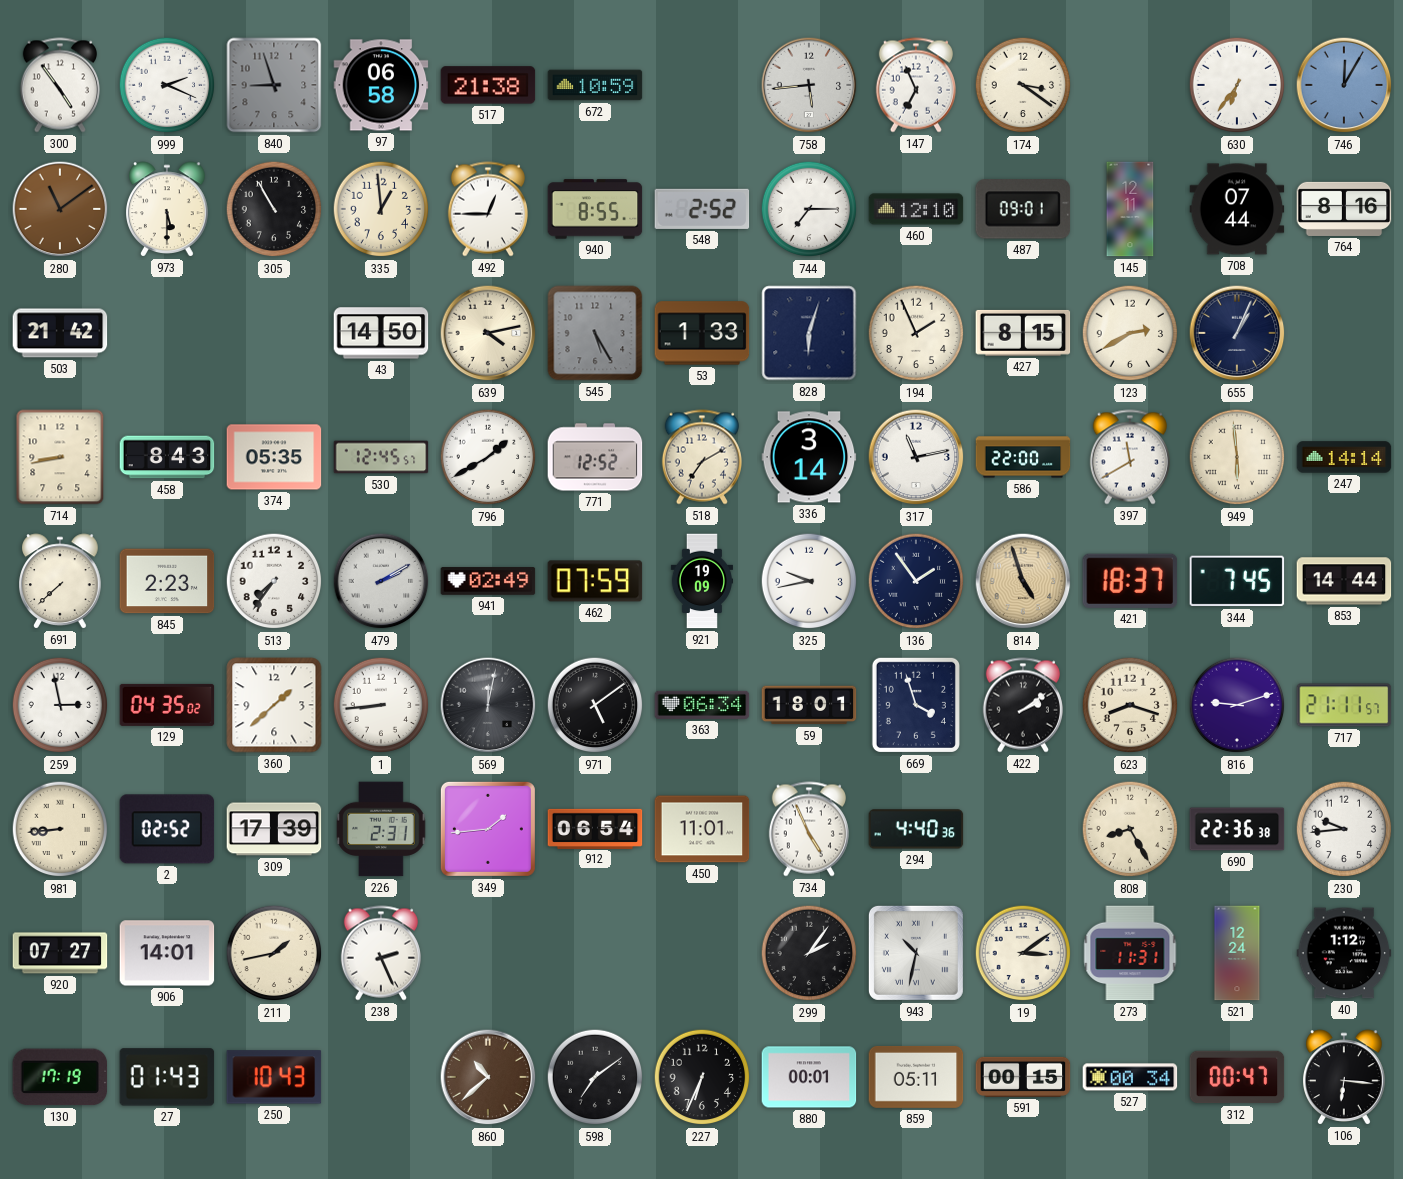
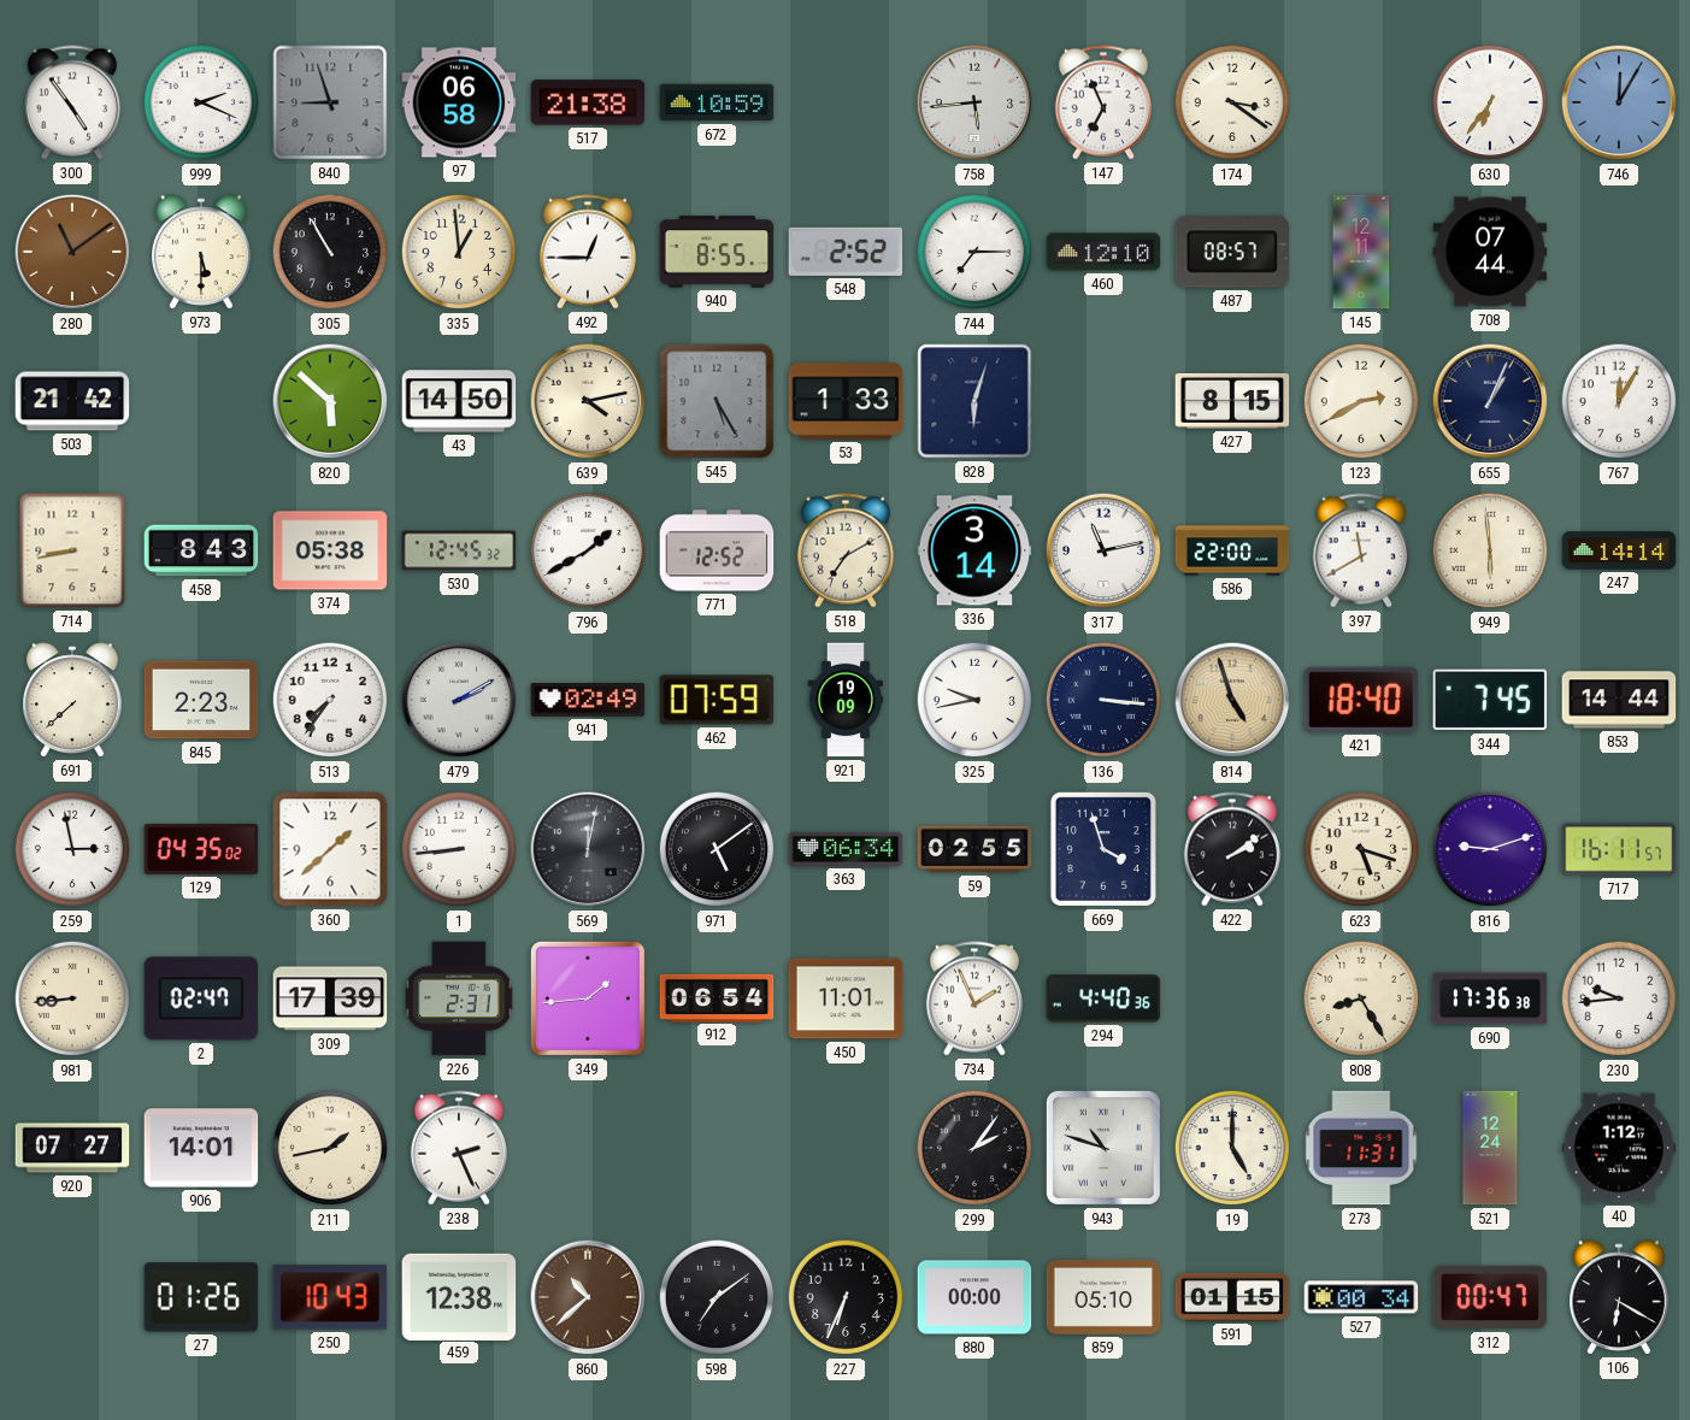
487: 09:01 -> 08:57
764: 8:16 -> none
820: none -> 5:52
194: 1:56 -> none
767: none -> 12:05
374: 05:35 -> 05:38
530: 12:45:57 -> 12:45:32
136: 1:54 -> 3:16
421: 18:37 -> 18:40
59: 18:01 -> 02:55
623: 8:18 -> 5:18
717: 21:11 -> 16:11
2: 02:52 -> 02:47
734: 4:56 -> 1:56
690: 22:36 -> 17:36
943: 10:32 -> 10:48
19: 3:09 -> 5:00
130: 17:19 -> none
27: 01:43 -> 01:26
459: none -> 12:38
880: 00:01 -> 00:00
859: 05:11 -> 05:10
591: 00:15 -> 01:15
106: 6:16 -> 6:20
